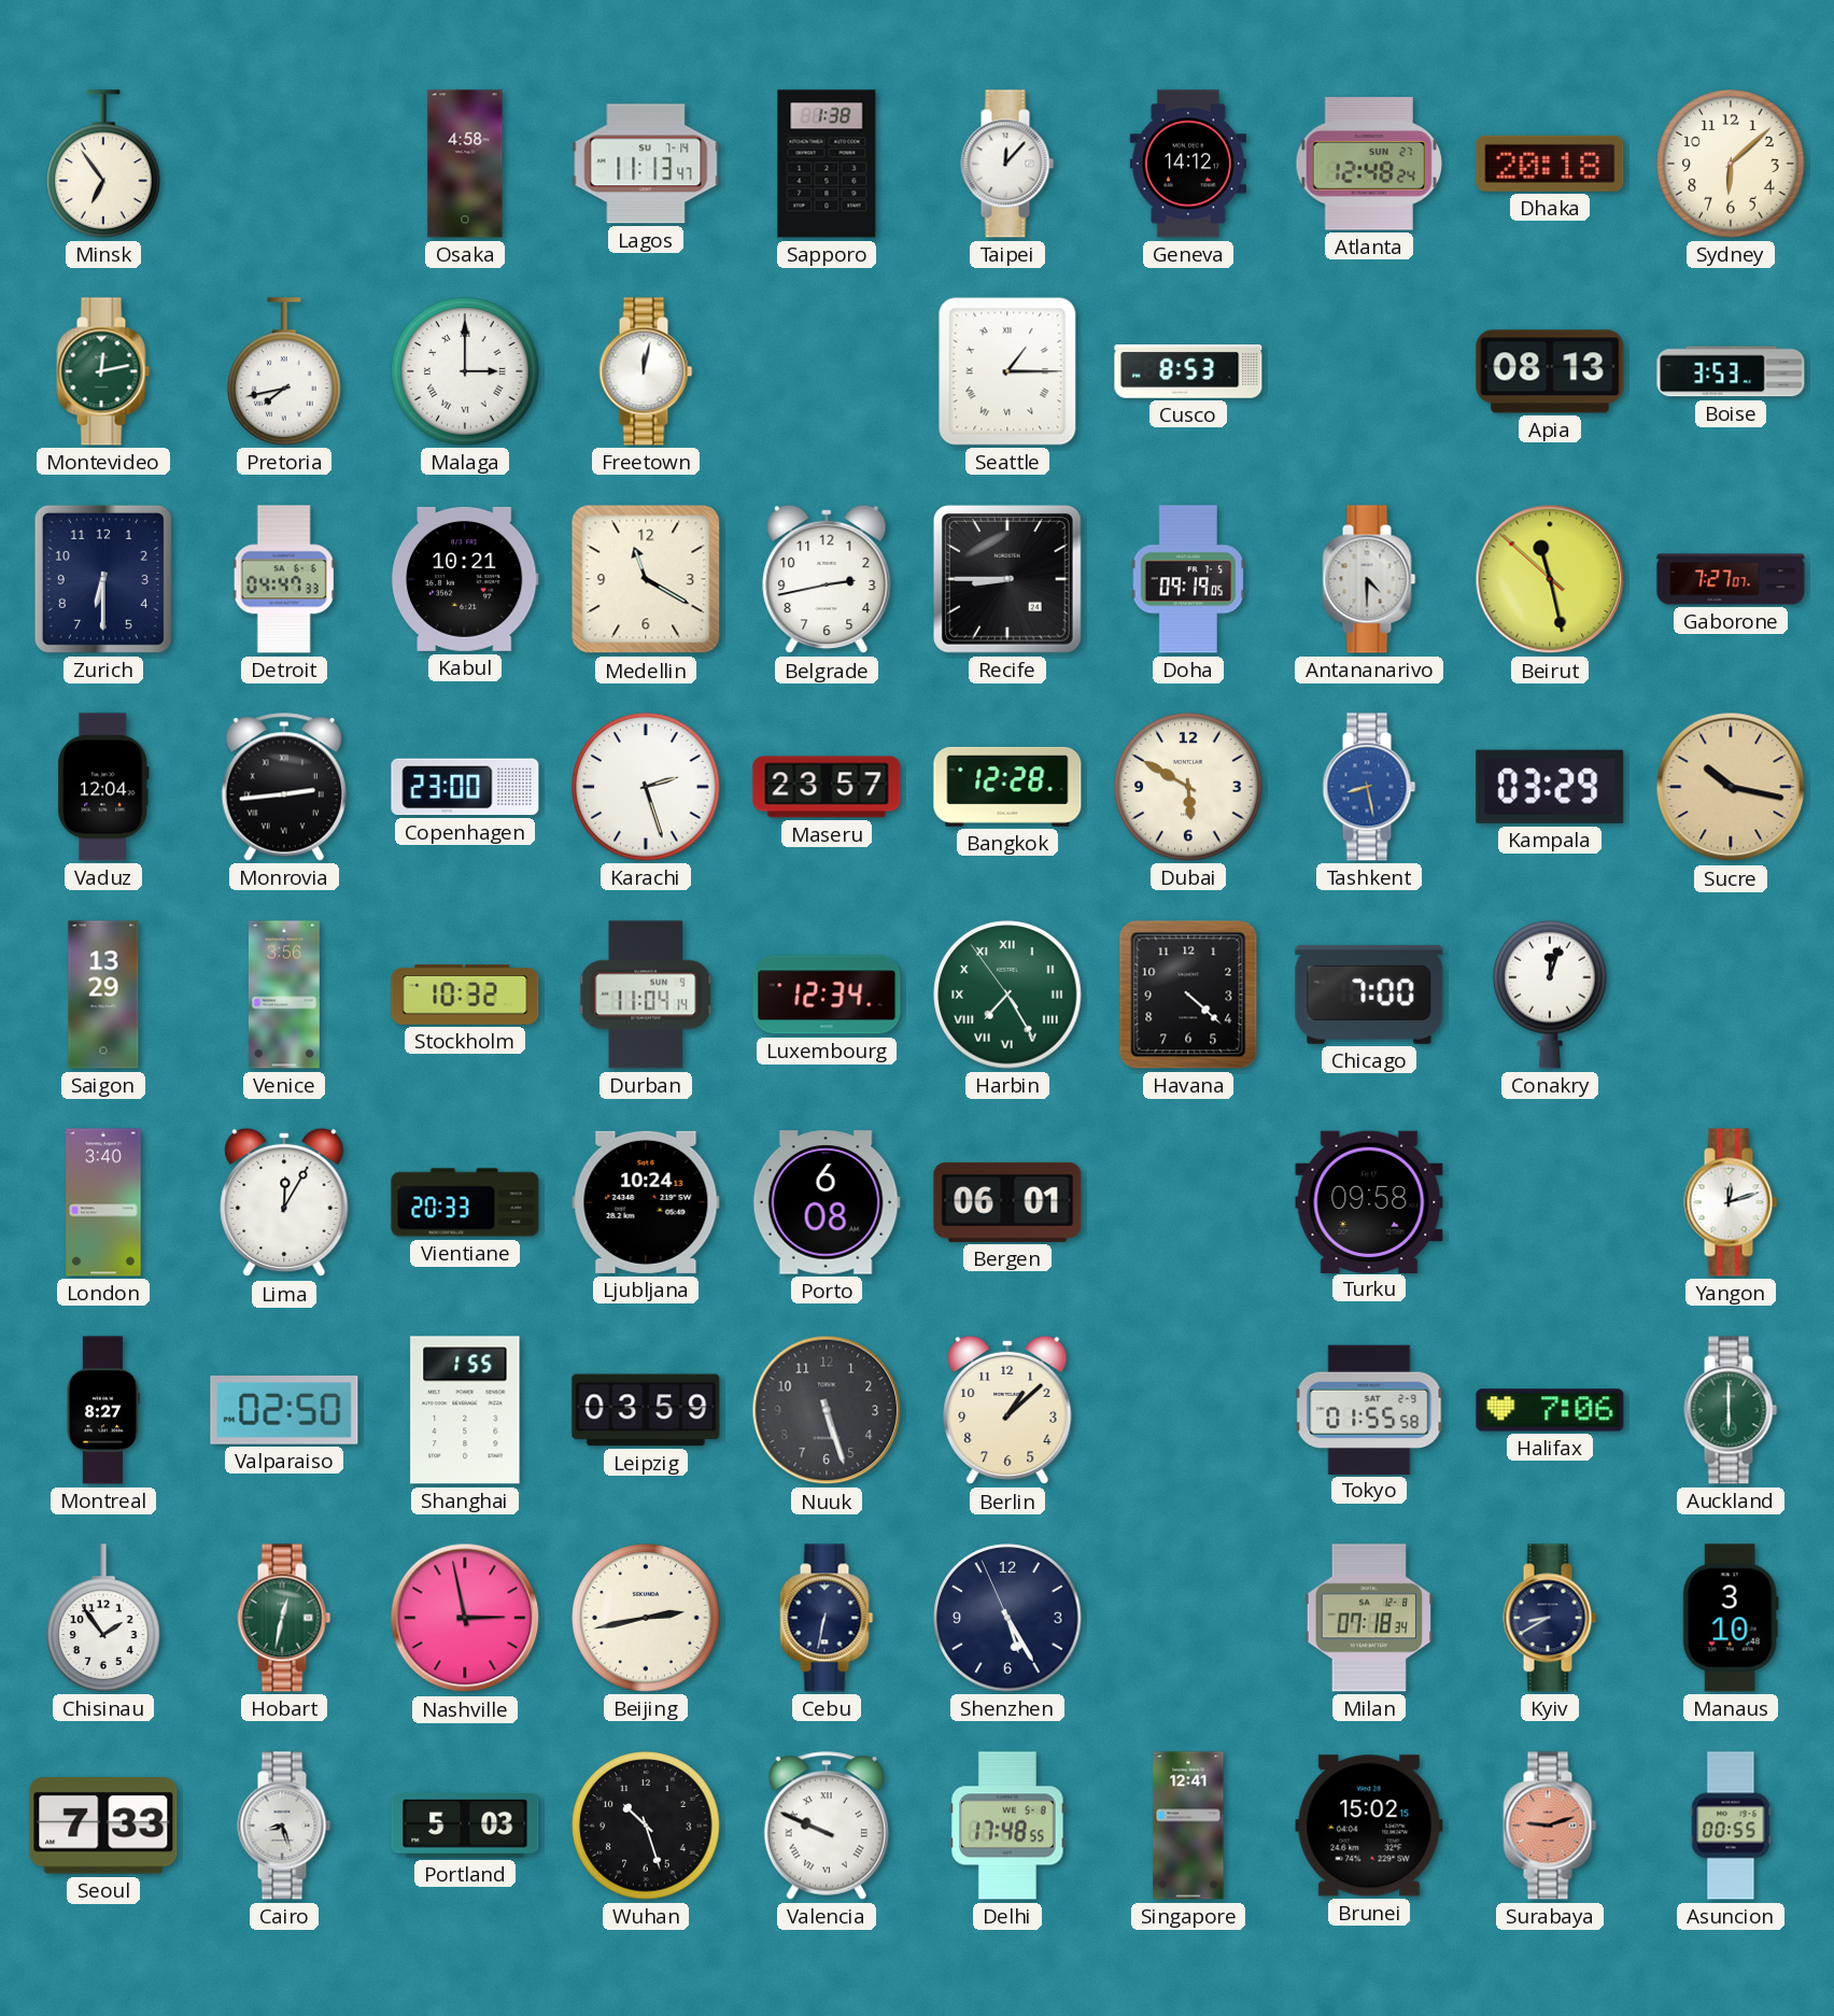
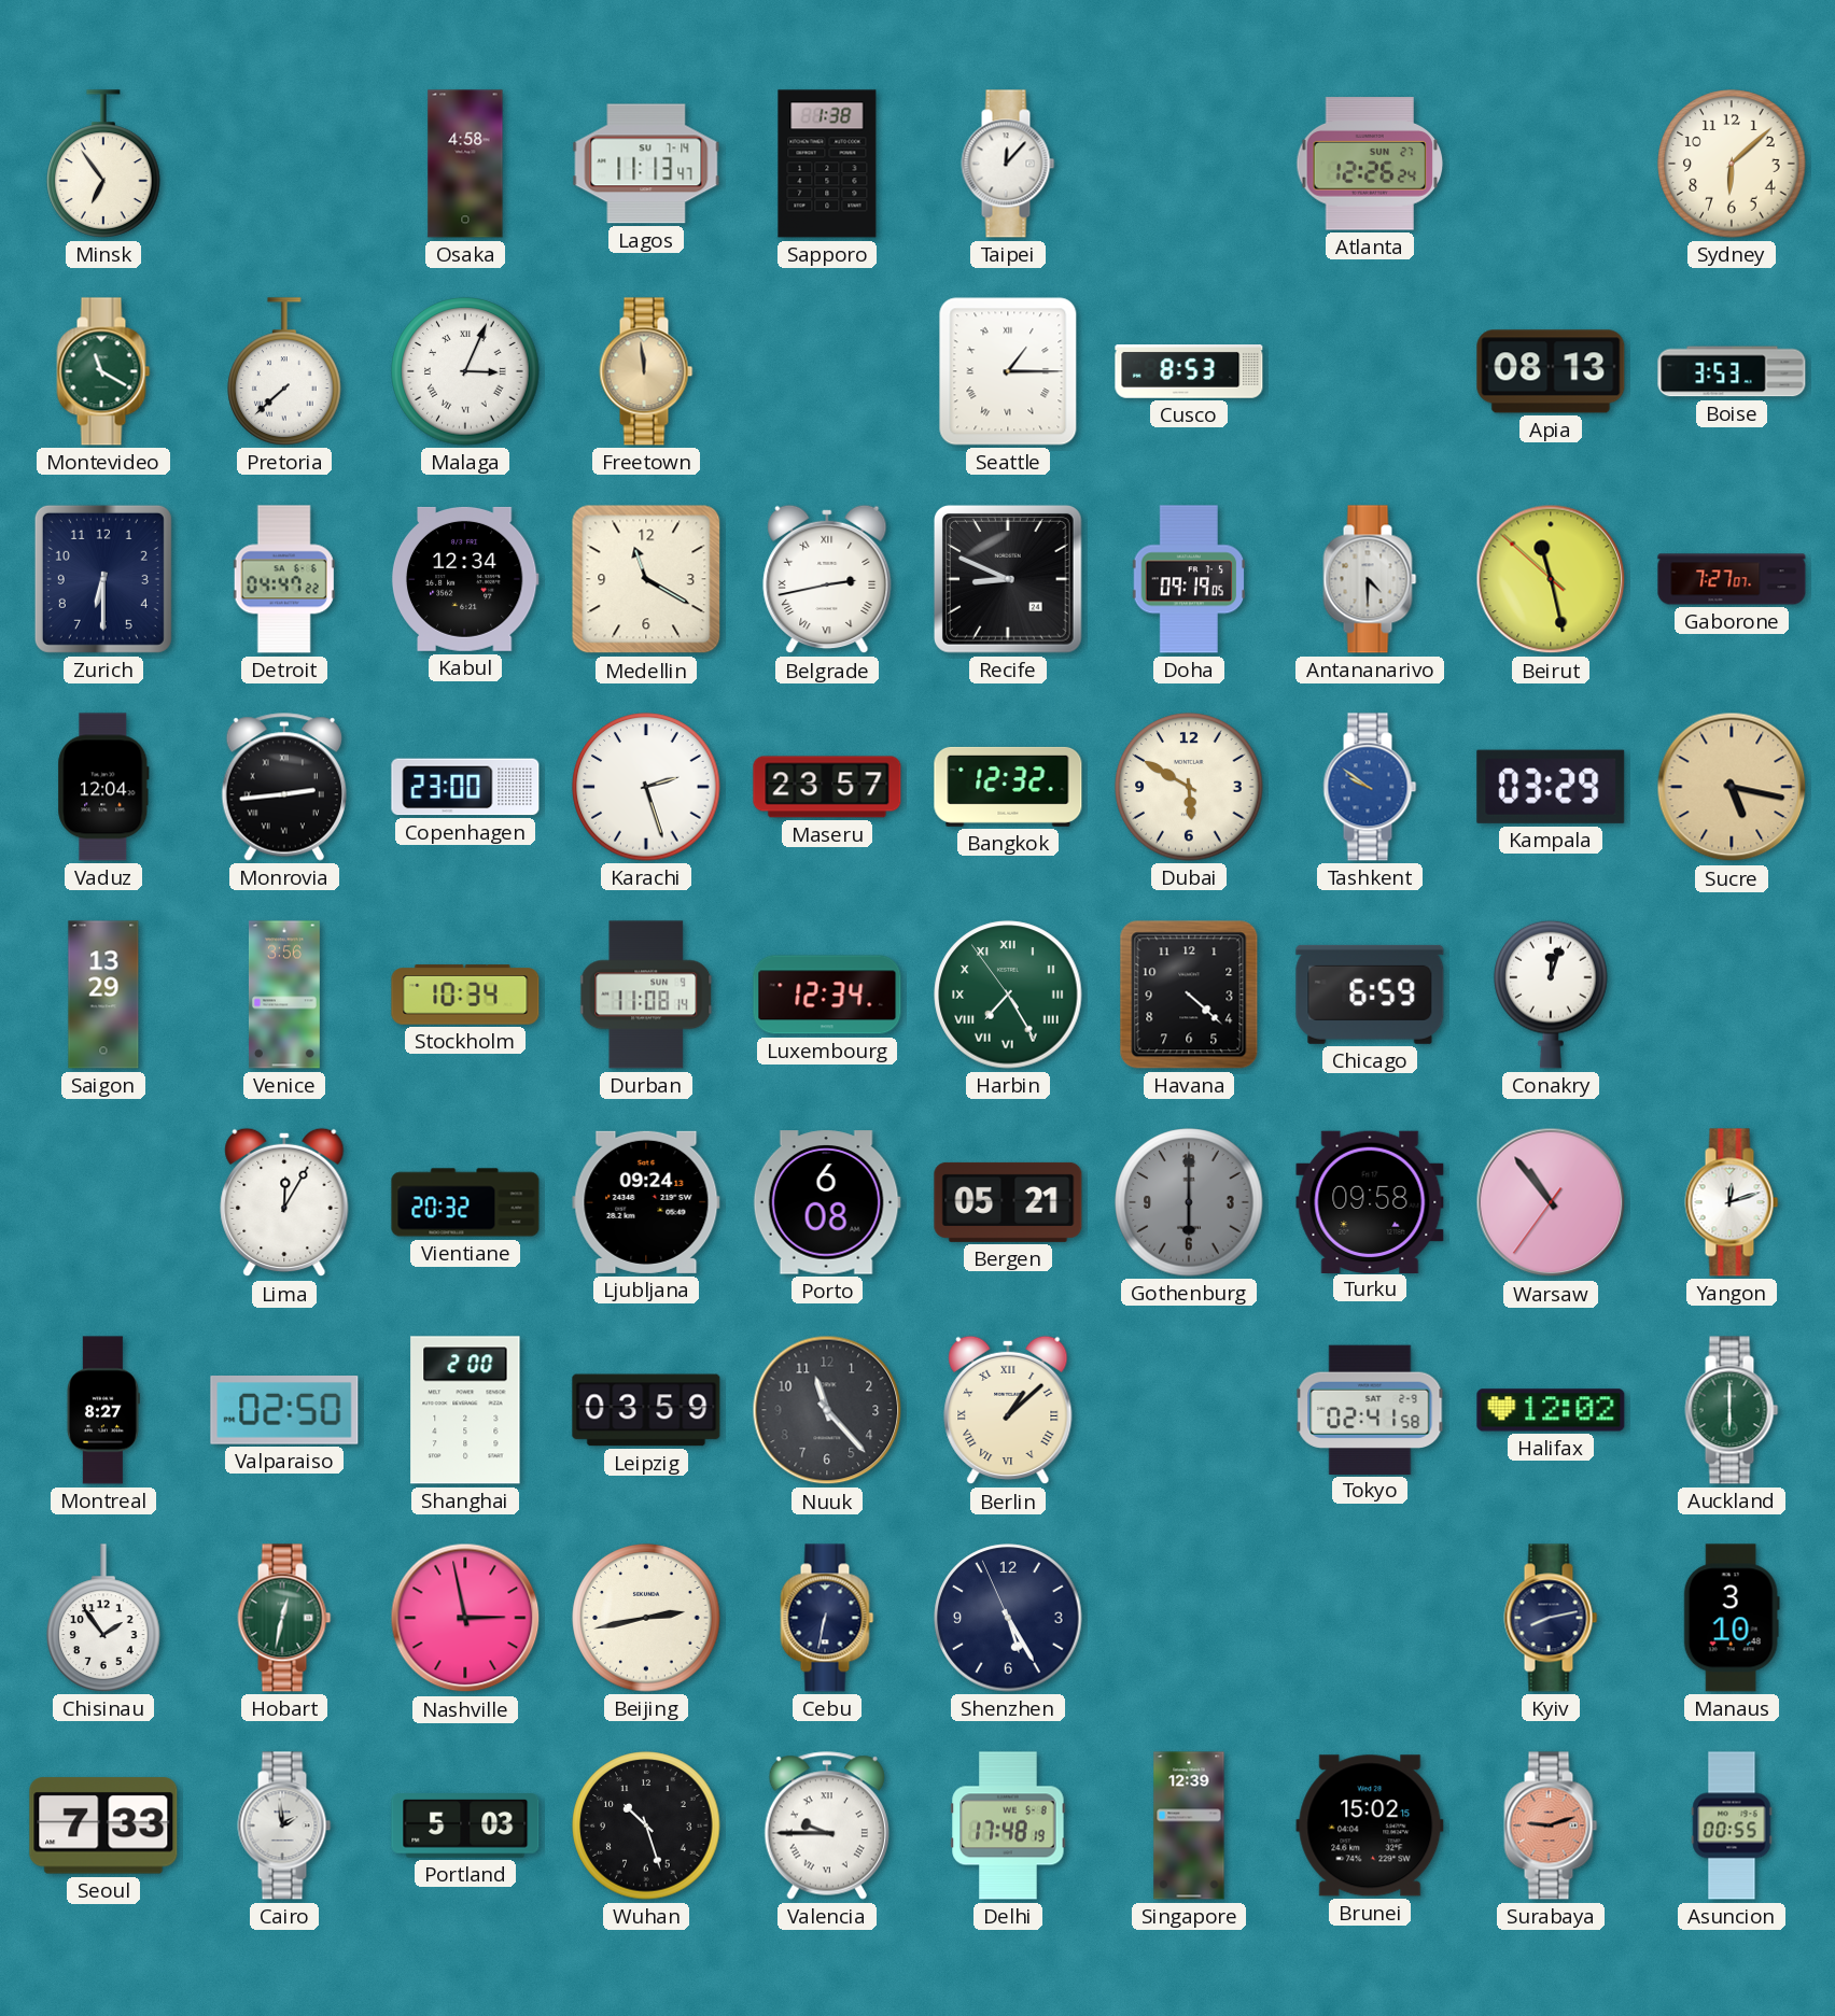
Geneva: 14:12 -> none
Atlanta: 12:48 -> 12:26
Dhaka: 20:18 -> none
Montevideo: 12:13 -> 11:20
Pretoria: 7:43 -> 7:38
Malaga: 3:00 -> 3:04
Freetown: 12:02 -> 11:59
Freetown dial: white -> champagne
Detroit: 04:47:33 -> 04:47:22
Kabul: 10:21 -> 12:34
Belgrade numerals: Arabic -> Roman
Recife: 8:45 -> 8:49
Bangkok: 12:28 -> 12:32
Tashkent: 8:28 -> 9:51
Sucre: 10:17 -> 5:17
Stockholm: 10:32 -> 10:34
Durban: 11:04 -> 11:08
Chicago: 7:00 -> 6:59
London: 3:40 -> none
Vientiane: 20:33 -> 20:32
Ljubljana: 10:24 -> 09:24
Bergen: 06:01 -> 05:21
Gothenburg: none -> 6:00
Warsaw: none -> 10:53
Shanghai: 1:55 -> 2:00
Nuuk: 5:27 -> 11:23
Berlin numerals: Arabic -> Roman
Tokyo: 01:55 -> 02:41
Halifax: 7:06 -> 12:02
Milan: 07:18 -> none
Kyiv: 8:40 -> 8:13
Cairo: 8:27 -> 1:59
Valencia: 9:49 -> 9:45
Delhi: 17:48:55 -> 17:48:19
Singapore: 12:41 -> 12:39
